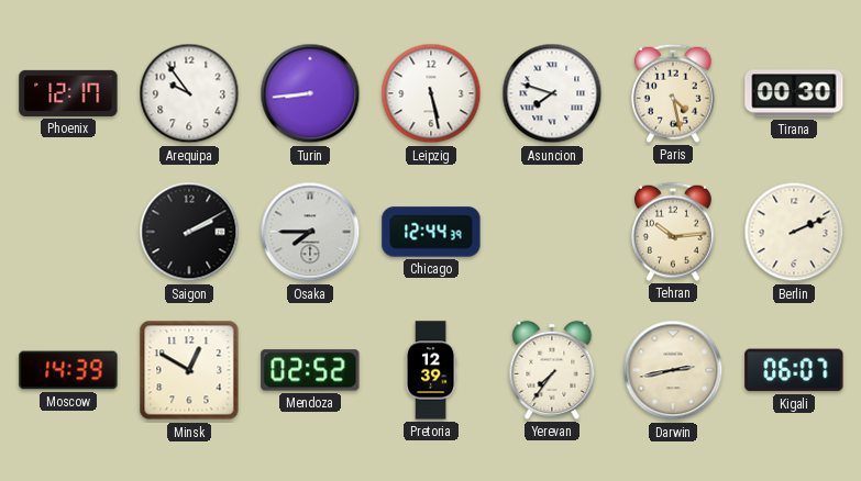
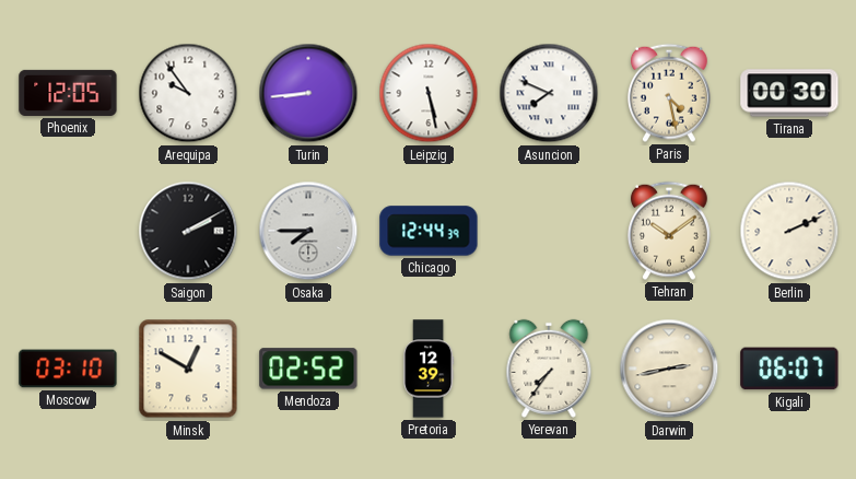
Phoenix: 12:17 -> 12:05
Asuncion: 7:48 -> 7:49
Tehran: 10:14 -> 10:09
Moscow: 14:39 -> 03:10
